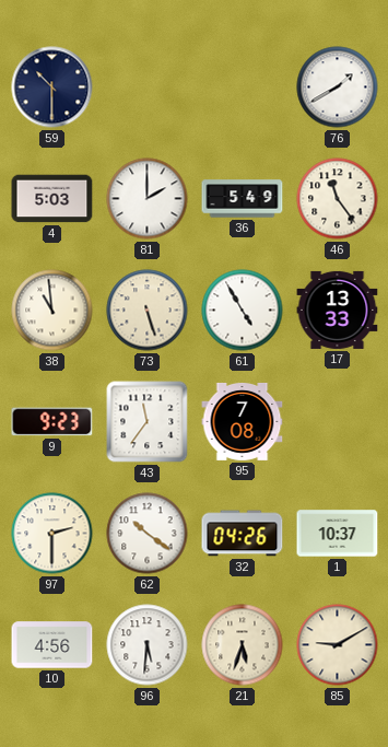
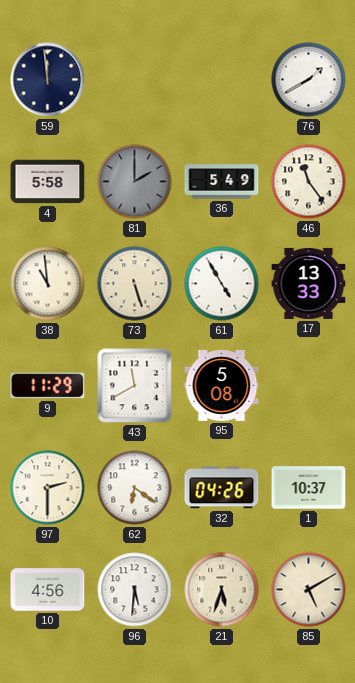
59: 10:30 -> 11:59
4: 5:03 -> 5:58
81 dial: white -> grey
9: 9:23 -> 11:29
43: 11:36 -> 11:40
95: 7:08 -> 5:08
62: 10:21 -> 6:21
85: 9:10 -> 5:10
